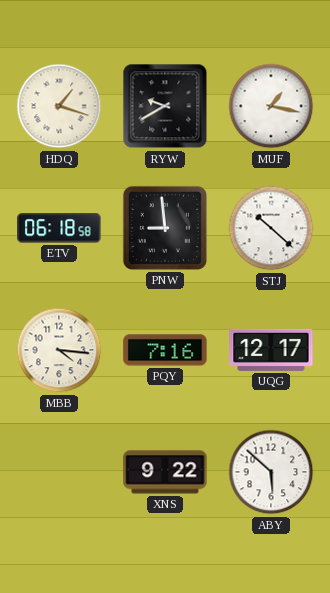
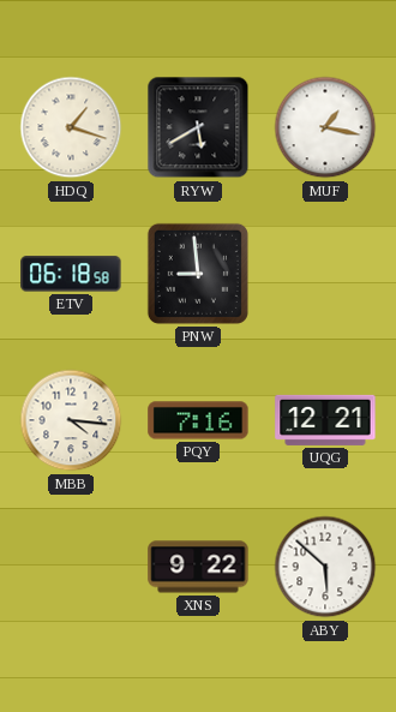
RYW: 9:40 -> 5:40
STJ: 10:22 -> none
UQG: 12:17 -> 12:21
